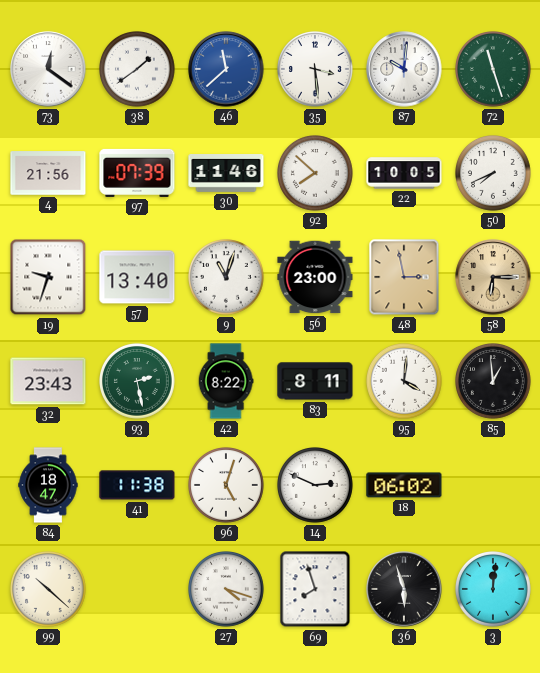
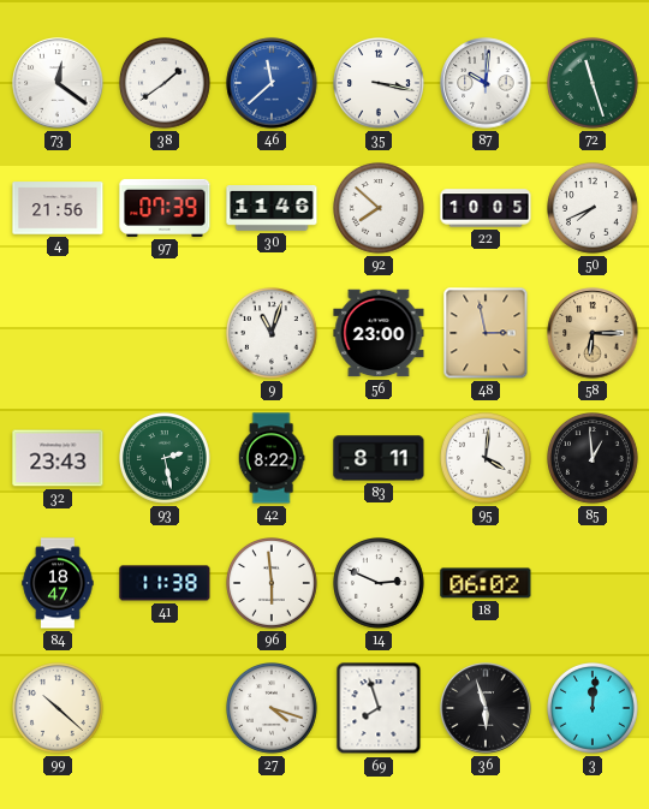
35: 3:29 -> 3:17
19: 9:33 -> none
57: 13:40 -> none
96: 5:03 -> 5:59
